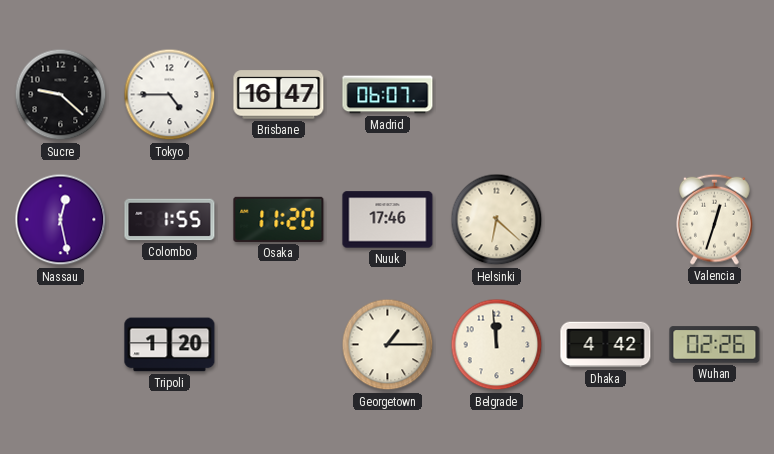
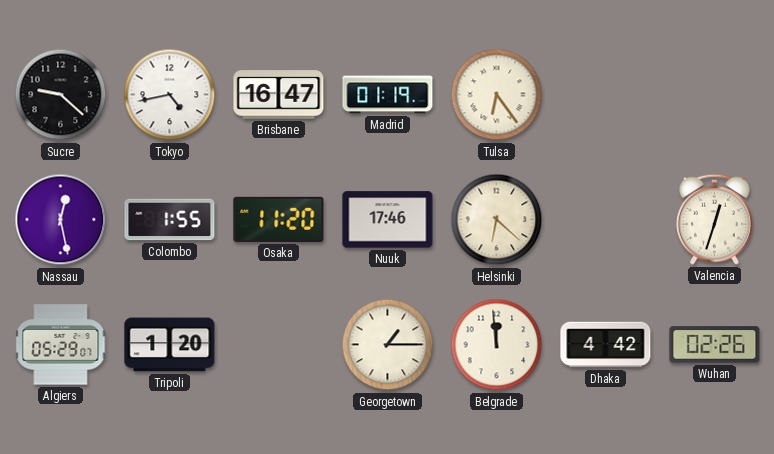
Tokyo: 4:45 -> 4:43
Madrid: 06:07 -> 01:19
Tulsa: none -> 6:24
Algiers: none -> 05:29
